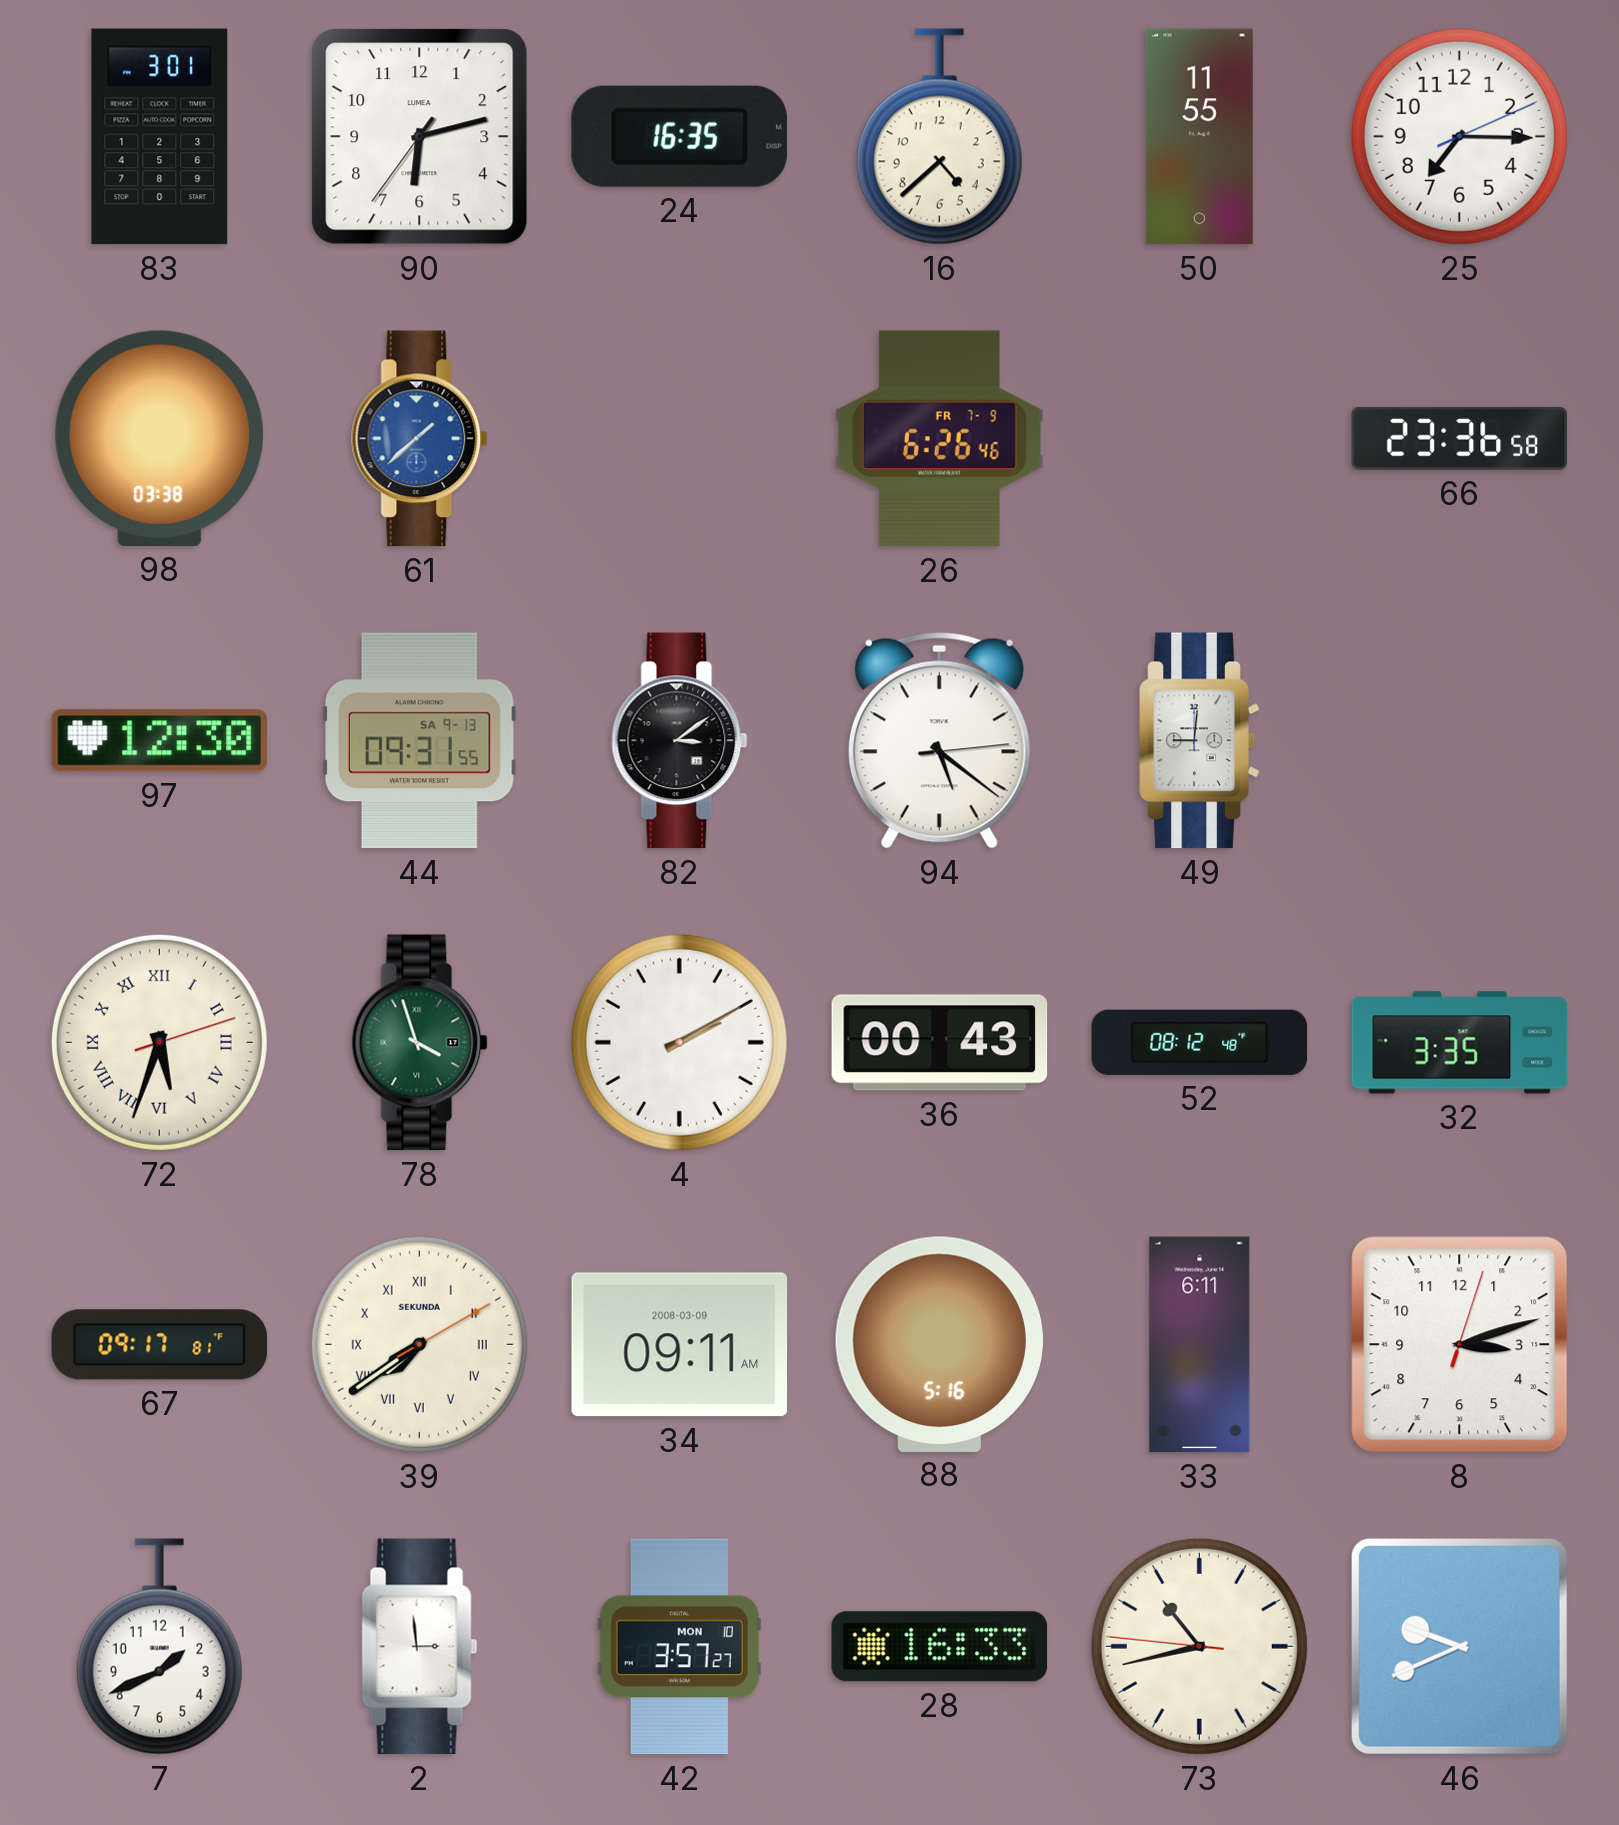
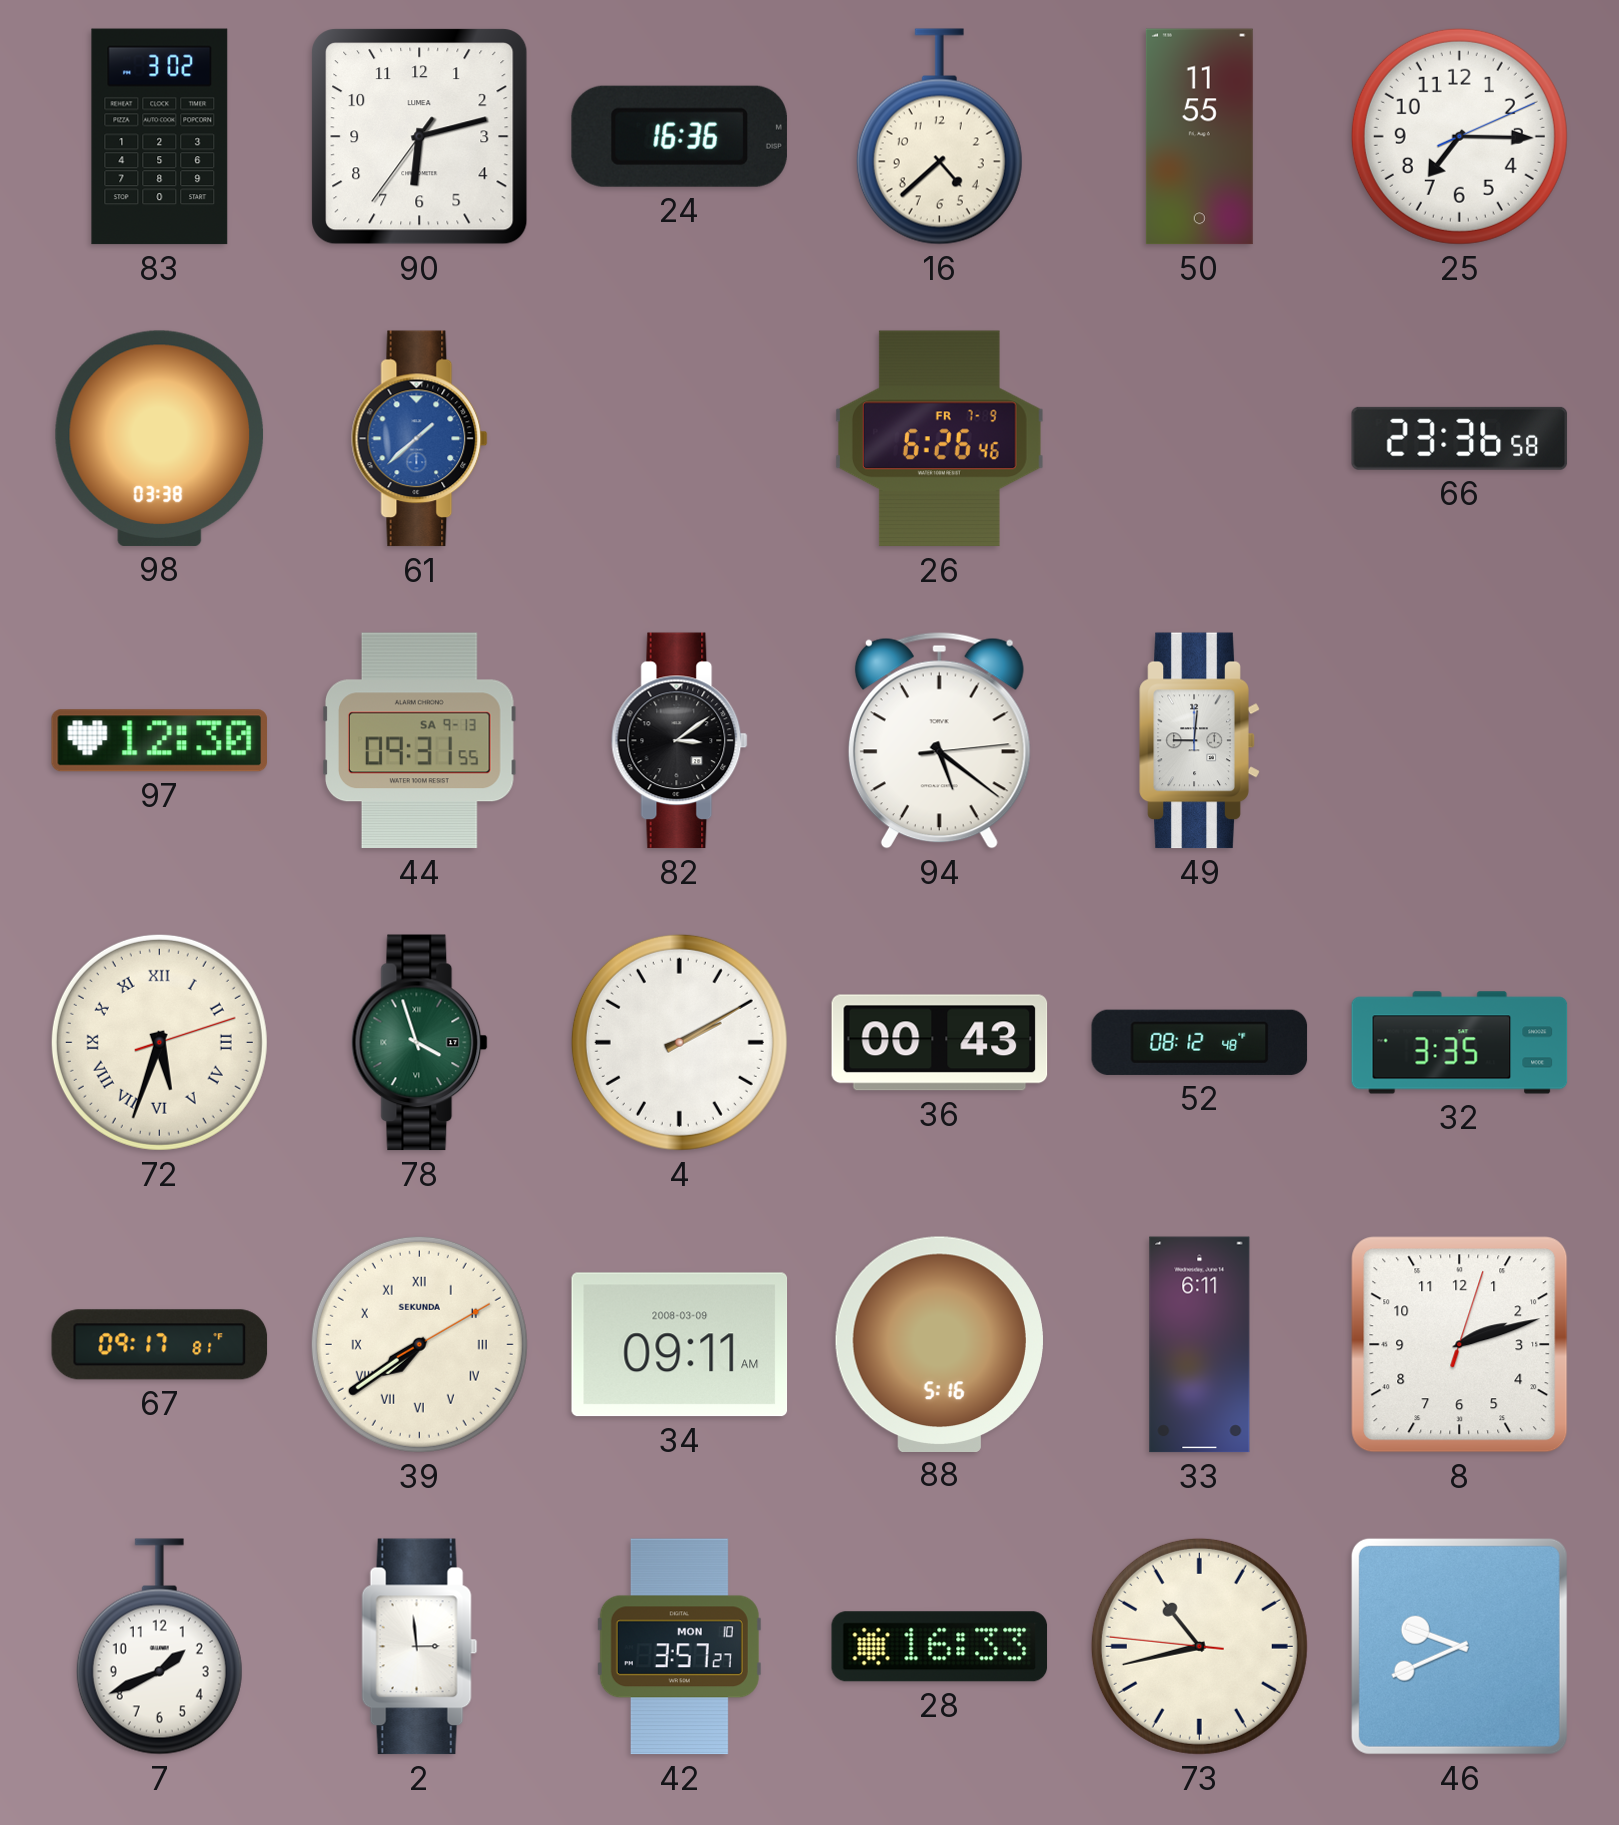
83: 3:01 -> 3:02
24: 16:35 -> 16:36
8: 3:12 -> 2:12
